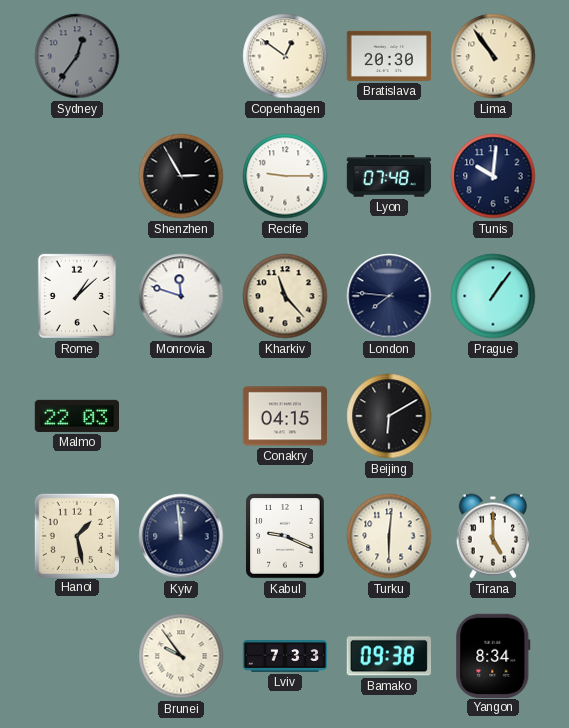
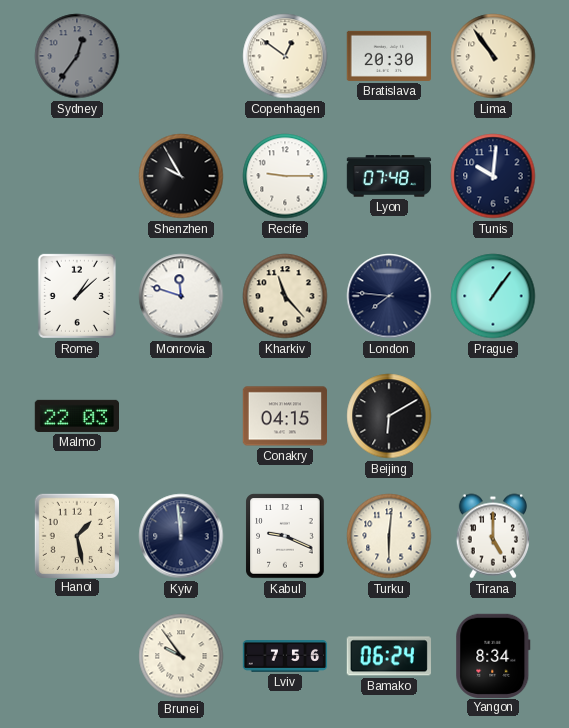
Shenzhen: 2:55 -> 9:55
Lviv: 7:33 -> 7:56
Bamako: 09:38 -> 06:24
